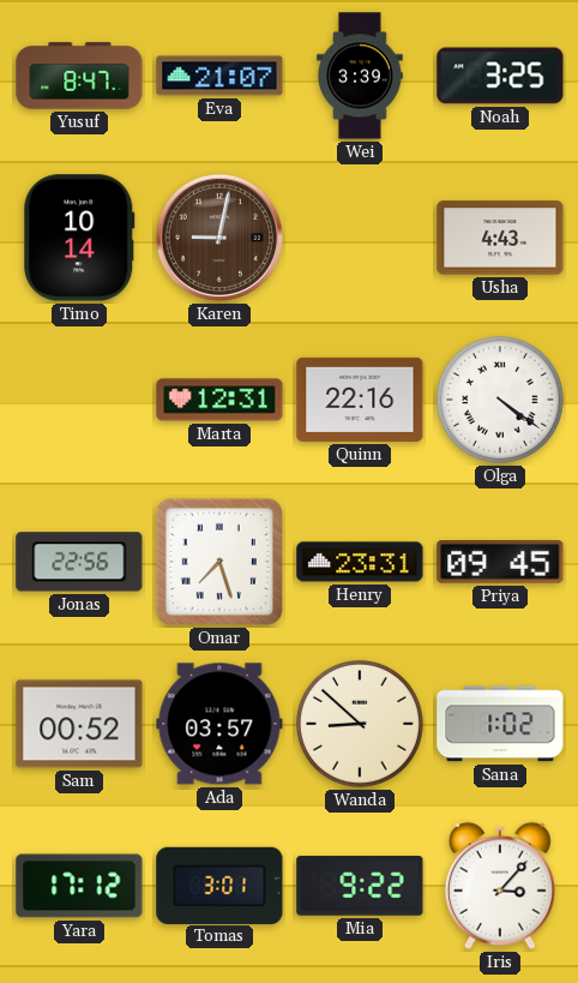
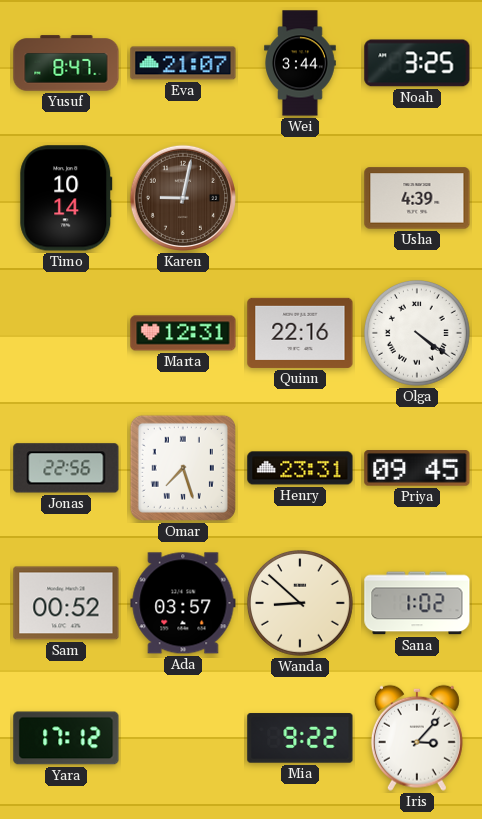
Wei: 3:39 -> 3:44
Usha: 4:43 -> 4:39
Tomas: 3:01 -> none
